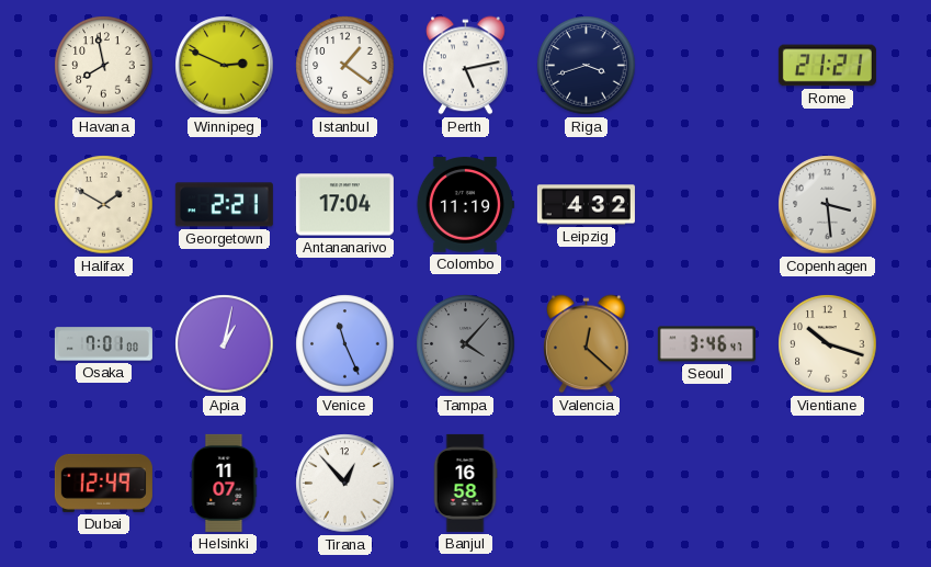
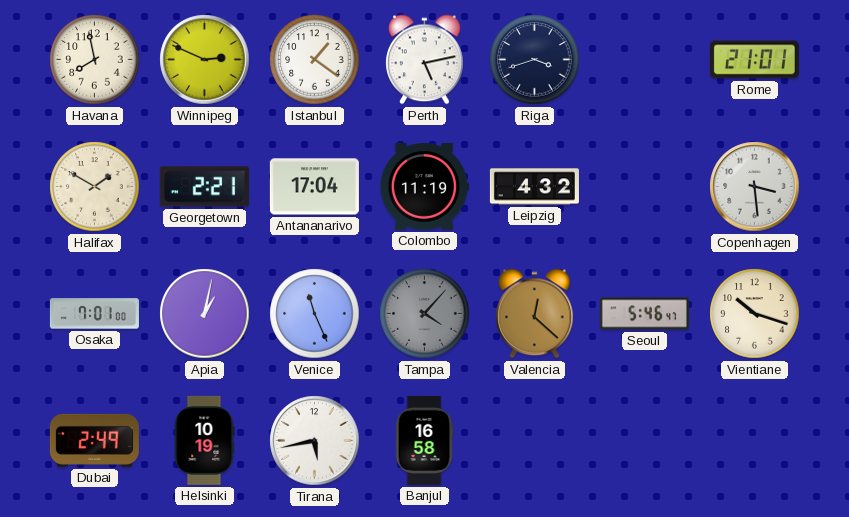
Rome: 21:21 -> 21:01
Seoul: 3:46 -> 5:46
Dubai: 12:49 -> 2:49
Helsinki: 11:07 -> 10:19
Tirana: 12:53 -> 5:43
